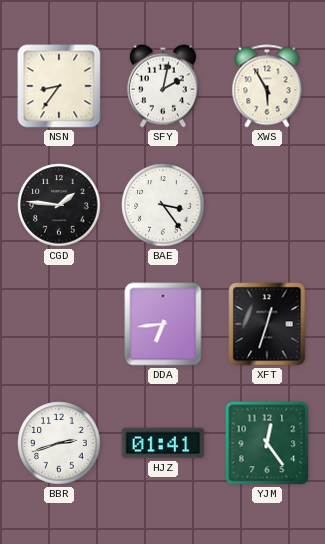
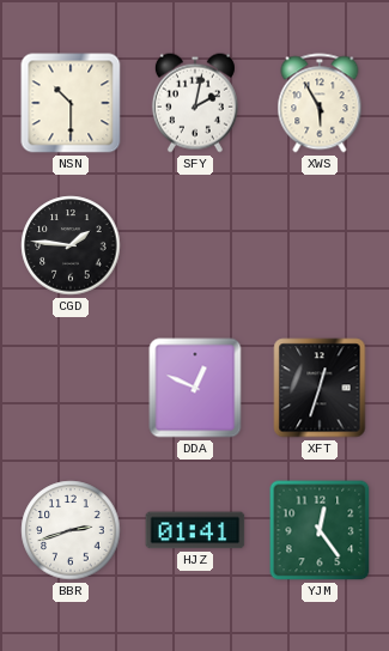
NSN: 8:36 -> 10:30
BAE: 3:24 -> none
DDA: 6:44 -> 12:49
